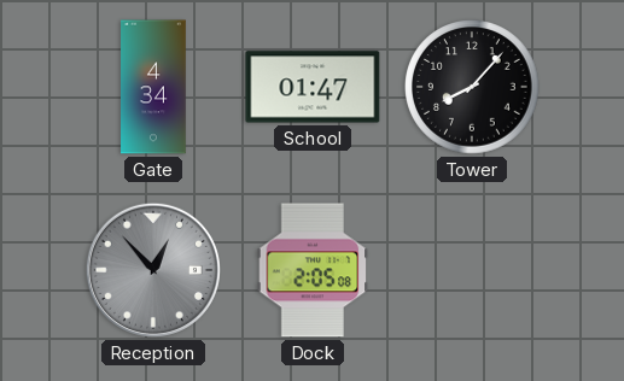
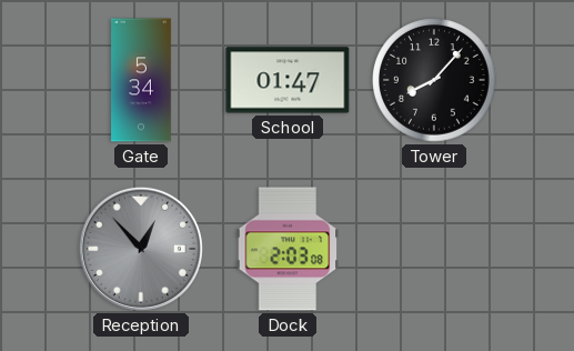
Gate: 4:34 -> 5:34
Dock: 2:05 -> 2:03
